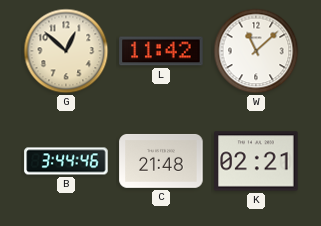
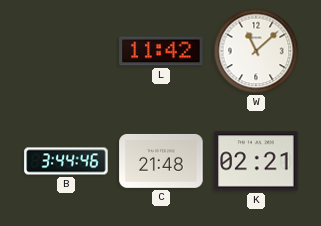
G: 12:52 -> none
